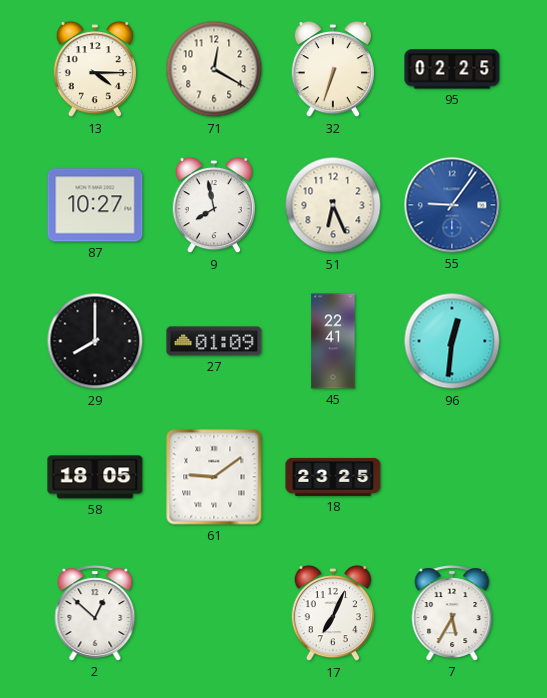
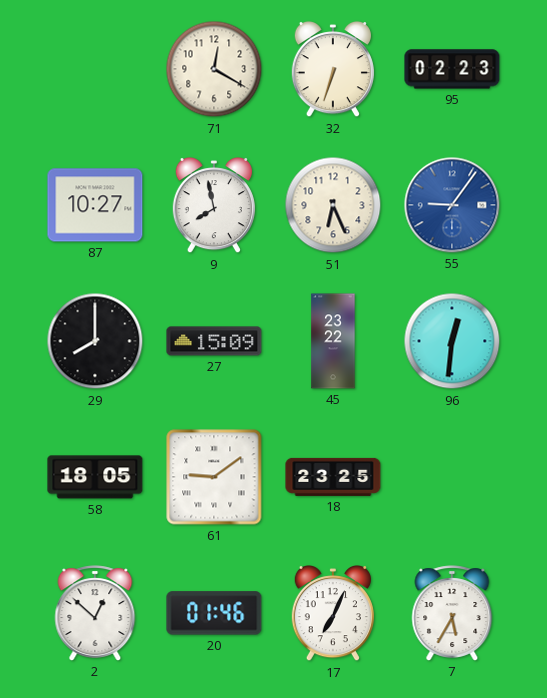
13: 4:15 -> none
95: 02:25 -> 02:23
27: 01:09 -> 15:09
45: 22:41 -> 23:22
20: none -> 01:46
